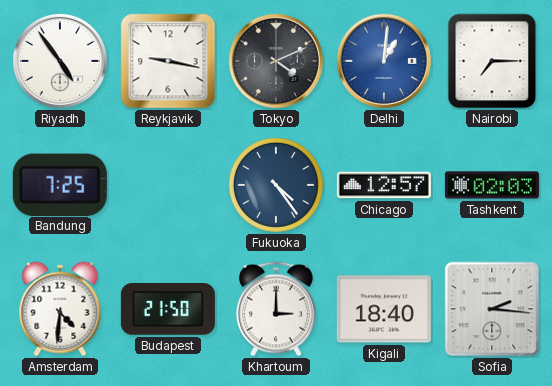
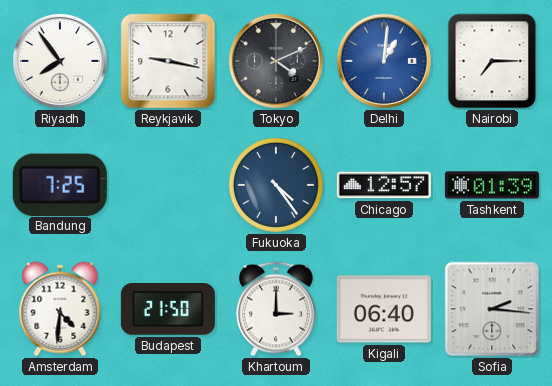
Riyadh: 4:54 -> 7:54
Tashkent: 02:03 -> 01:39
Kigali: 18:40 -> 06:40
